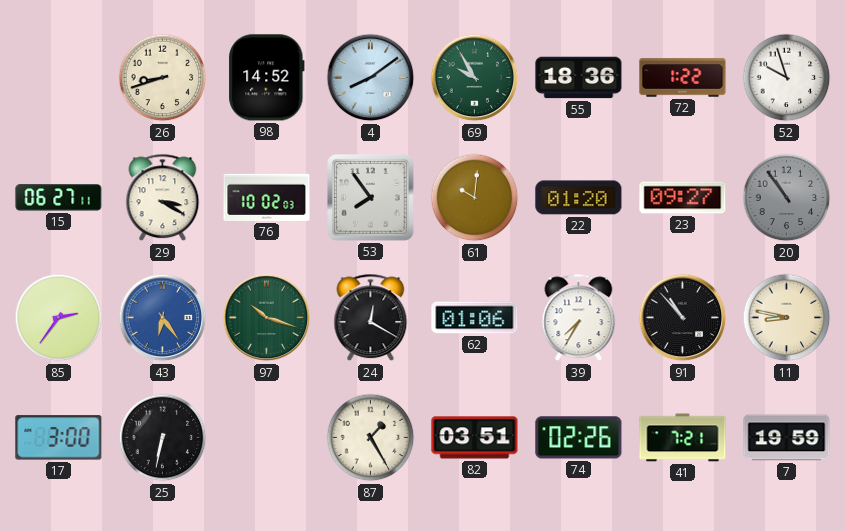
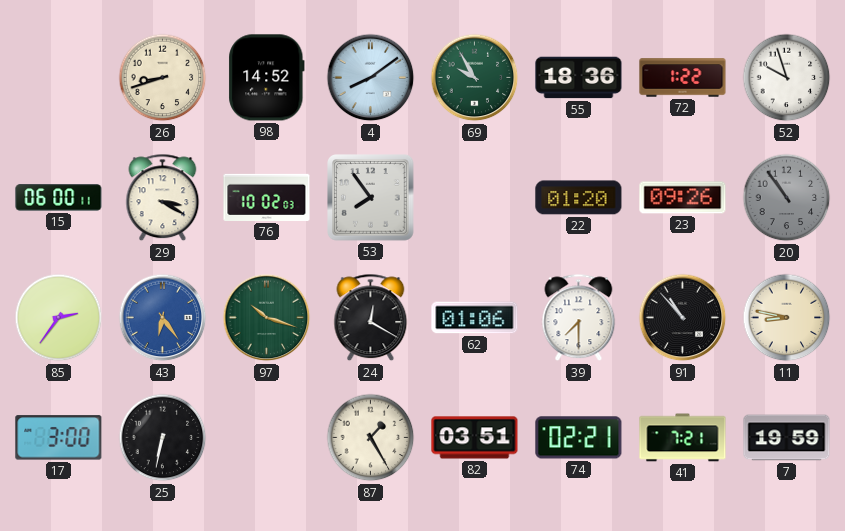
15: 06:27 -> 06:00
61: 10:01 -> none
23: 09:27 -> 09:26
39: 7:35 -> 7:30
74: 02:26 -> 02:21
